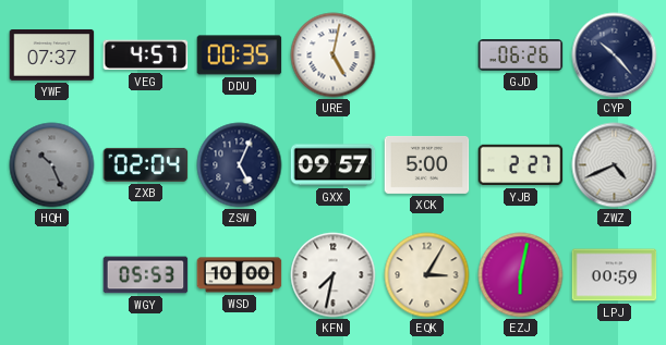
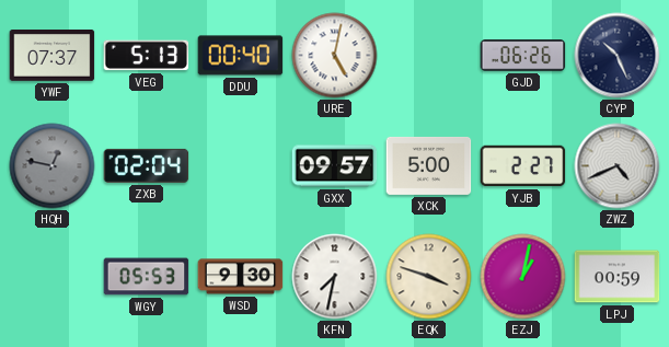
VEG: 4:57 -> 5:13
DDU: 00:35 -> 00:40
CYP: 10:23 -> 10:26
HQH: 10:26 -> 12:47
ZSW: 5:04 -> none
WSD: 10:00 -> 9:30
EQK: 3:05 -> 3:48
EZJ: 6:02 -> 1:02
